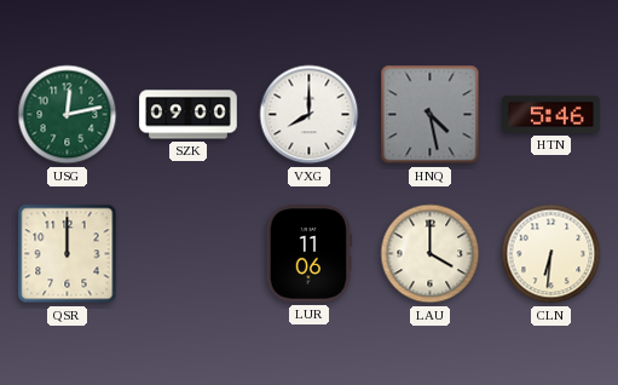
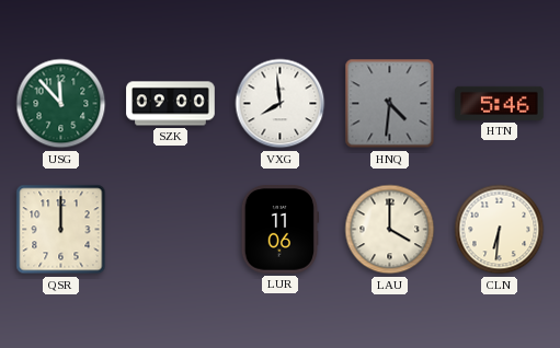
USG: 12:13 -> 11:53
VXG: 8:00 -> 7:59
HNQ: 4:28 -> 4:31
